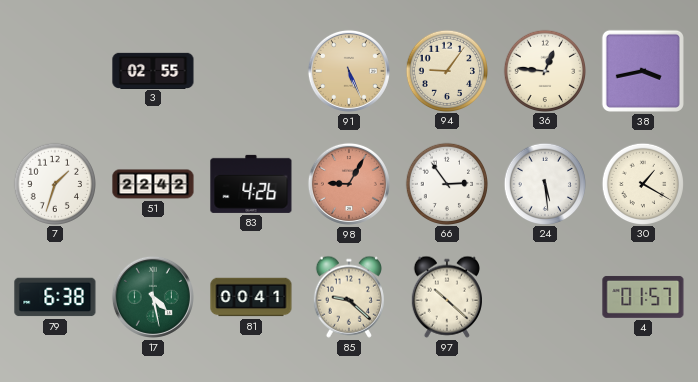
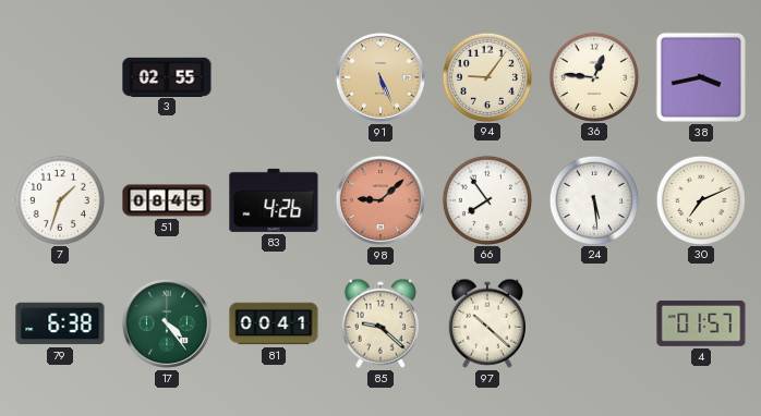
51: 22:42 -> 08:45
98: 9:05 -> 9:08
66: 2:54 -> 7:54
30: 1:20 -> 7:11
17: 4:28 -> 4:24
